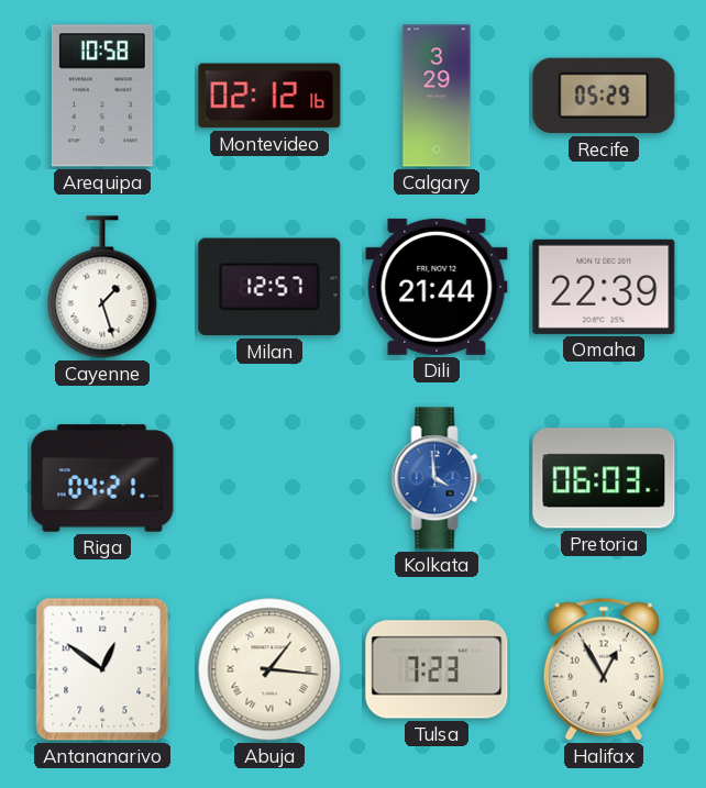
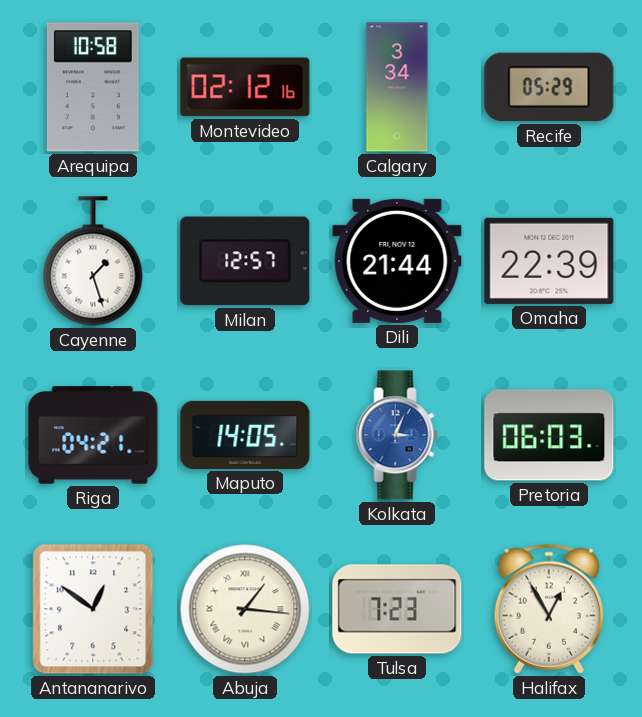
Calgary: 3:29 -> 3:34
Maputo: none -> 14:05
Kolkata: 3:59 -> 3:04
